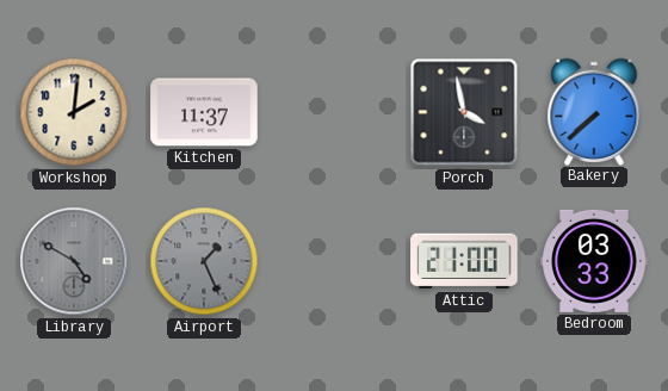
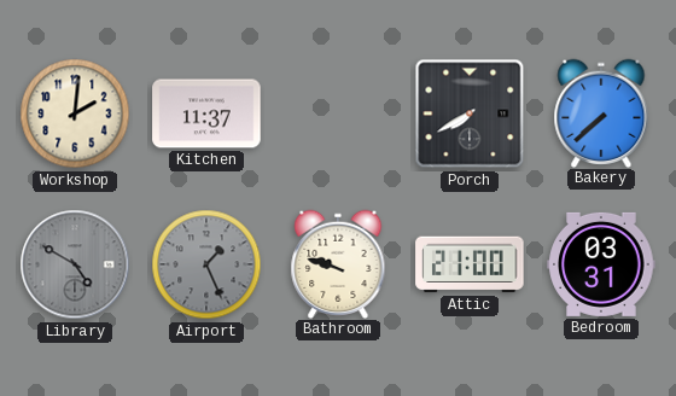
Porch: 3:58 -> 7:40
Bathroom: none -> 9:48
Bedroom: 03:33 -> 03:31
